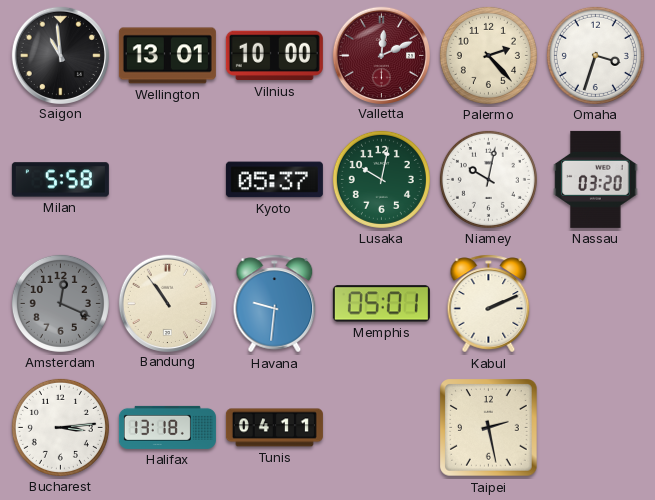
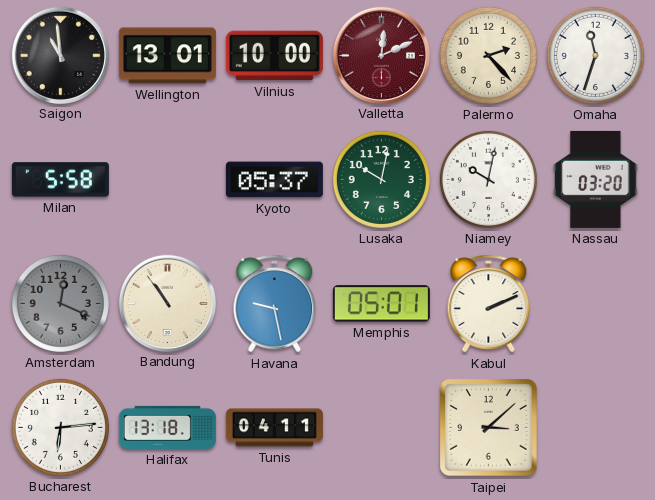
Omaha: 3:33 -> 11:33
Havana: 9:31 -> 9:28
Bucharest: 3:14 -> 6:14
Taipei: 2:28 -> 3:08
